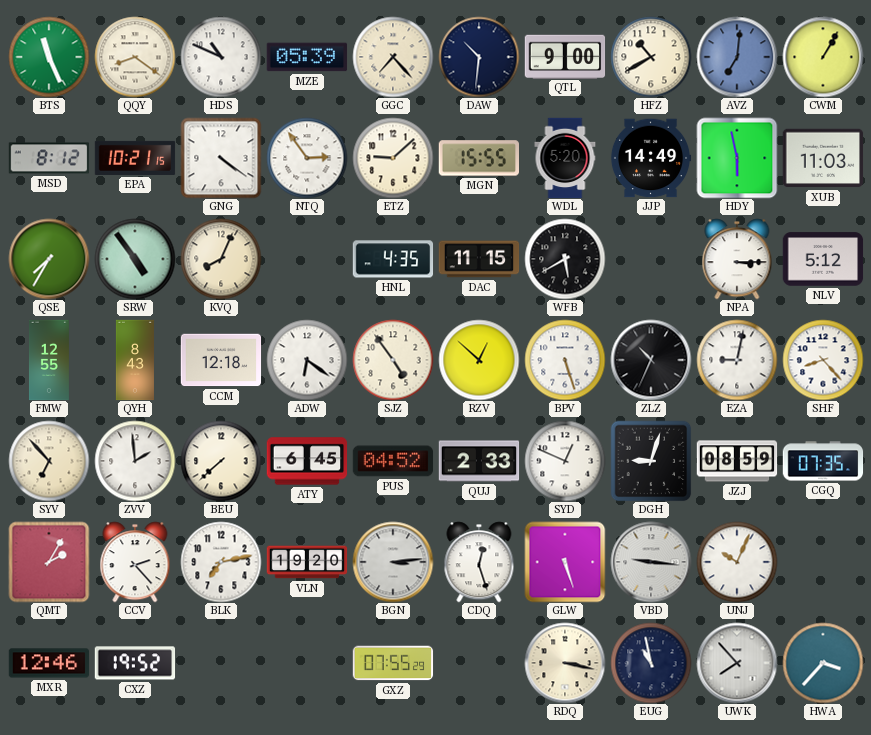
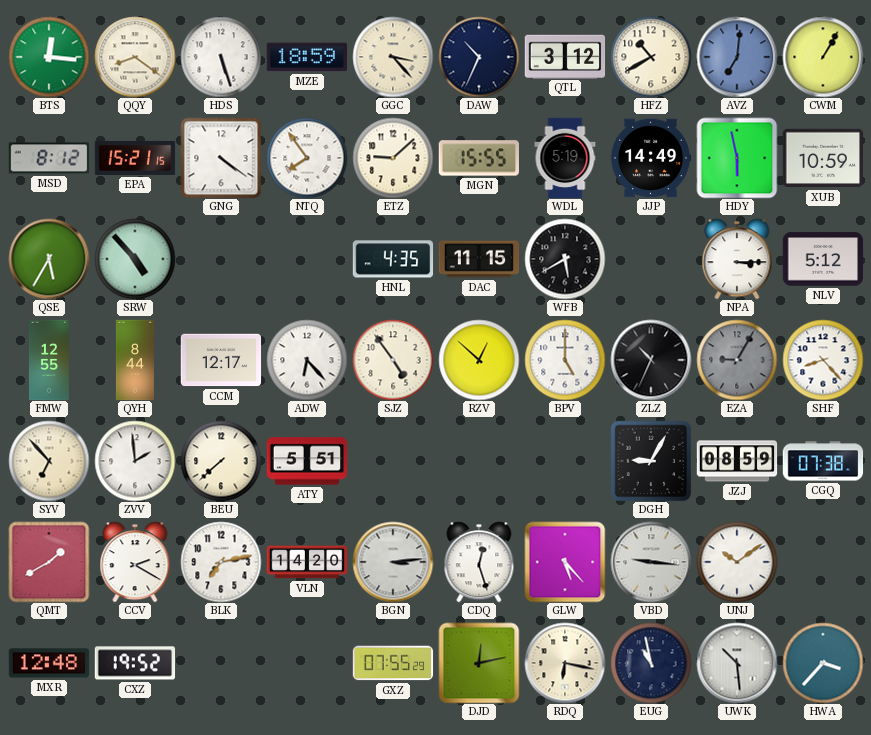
BTS: 11:26 -> 12:16
HDS: 10:49 -> 5:27
MZE: 05:39 -> 18:59
GGC: 7:23 -> 3:23
DAW: 10:31 -> 10:34
QTL: 9:00 -> 3:12
EPA: 10:21 -> 15:21
NTQ: 2:54 -> 7:54
WDL: 5:20 -> 5:19
XUB: 11:03 -> 10:59
QSE: 7:35 -> 5:35
SRW: 4:54 -> 4:53
KVQ: 8:04 -> none
QYH: 8:43 -> 8:44
CCM: 12:18 -> 12:17
ADW: 6:21 -> 6:23
BPV: 5:27 -> 5:00
EZA: 9:02 -> 9:05
EZA dial: white -> grey
ATY: 6:45 -> 5:51
PUS: 04:52 -> none
QUJ: 2:33 -> none
SYD: 12:49 -> none
DGH: 9:03 -> 9:05
CGQ: 07:35 -> 07:38
QMT: 2:05 -> 1:40
CCV: 2:23 -> 2:20
VLN: 19:20 -> 14:20
GLW: 5:27 -> 5:23
UNJ: 10:04 -> 10:09
MXR: 12:46 -> 12:48
DJD: none -> 12:13
RDQ: 3:17 -> 6:17
UWK: 7:53 -> 10:29
